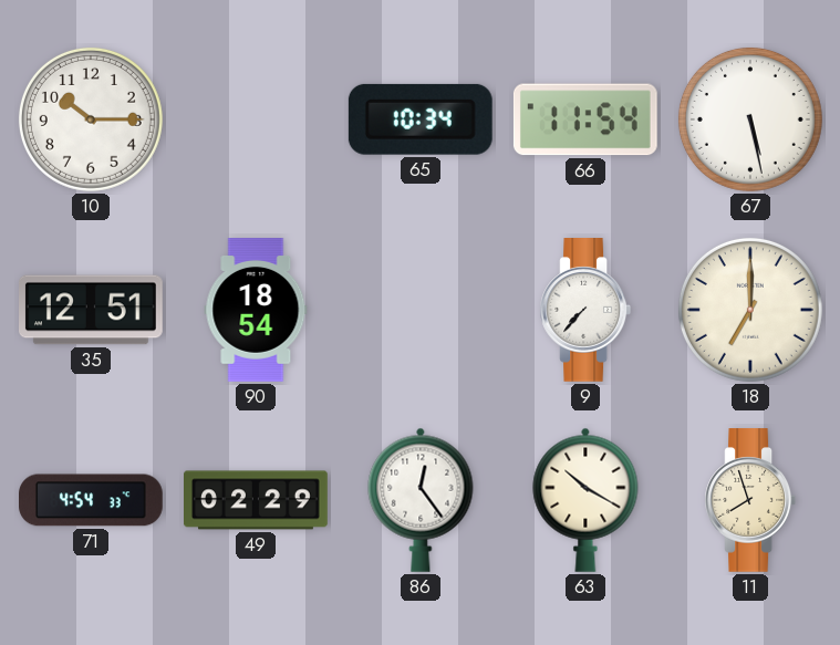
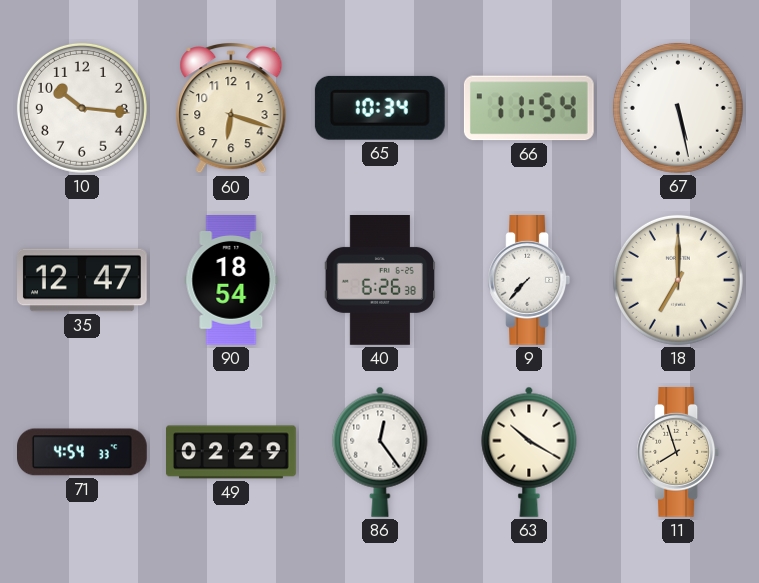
10: 10:15 -> 10:16
60: none -> 6:18
35: 12:51 -> 12:47
40: none -> 6:26
